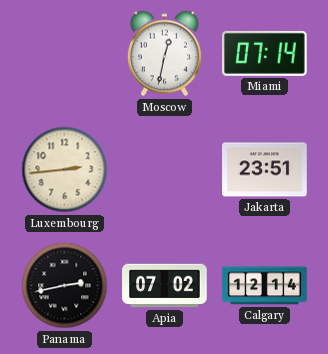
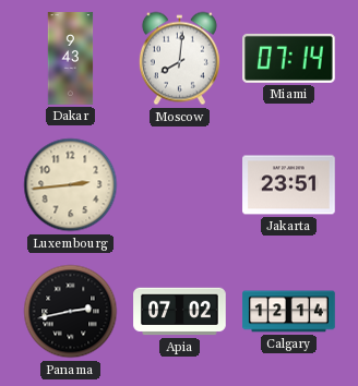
Dakar: none -> 9:43
Moscow: 12:32 -> 8:01
